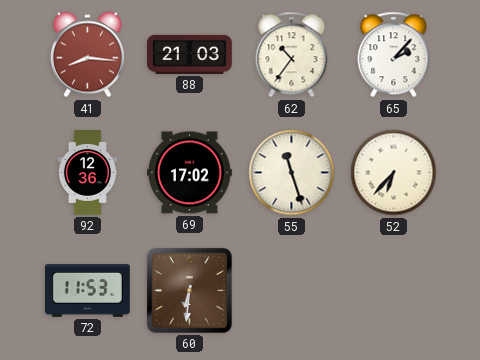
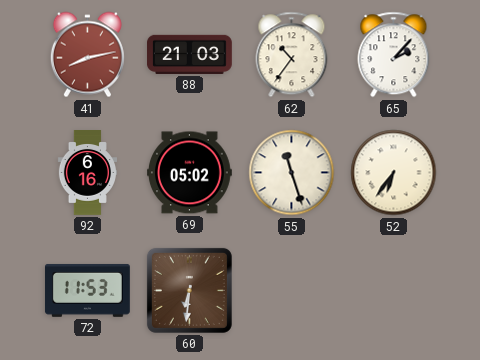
41: 8:16 -> 8:13
92: 12:36 -> 6:16
69: 17:02 -> 05:02
52: 6:37 -> 6:36
